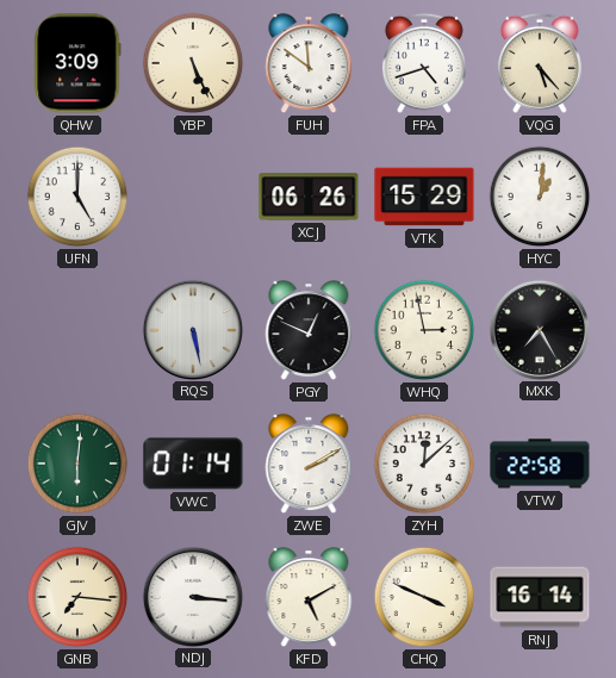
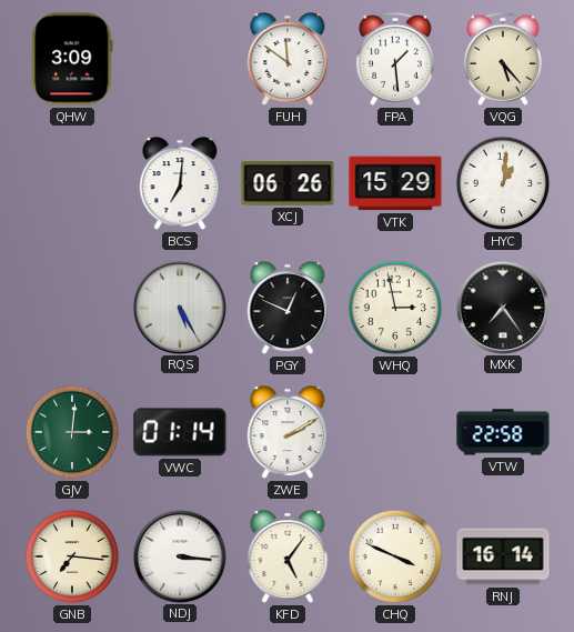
YBP: 5:26 -> none
FPA: 4:42 -> 1:29
UFN: 5:00 -> none
BCS: none -> 7:01
RQS: 5:28 -> 5:25
MXK: 7:25 -> 7:24
GJV: 6:01 -> 3:01
ZYH: 12:08 -> none
KFD: 5:10 -> 5:06
